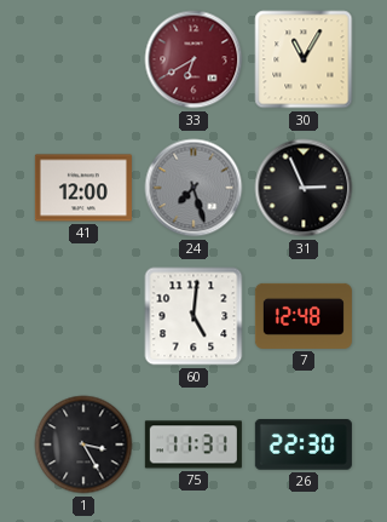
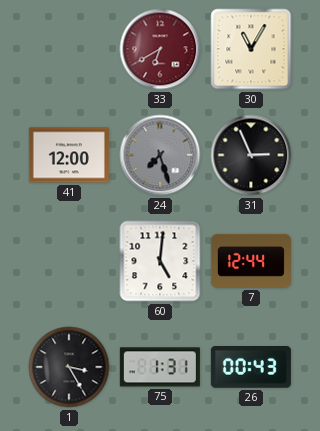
7: 12:48 -> 12:44
75: 11:31 -> 1:31
26: 22:30 -> 00:43
